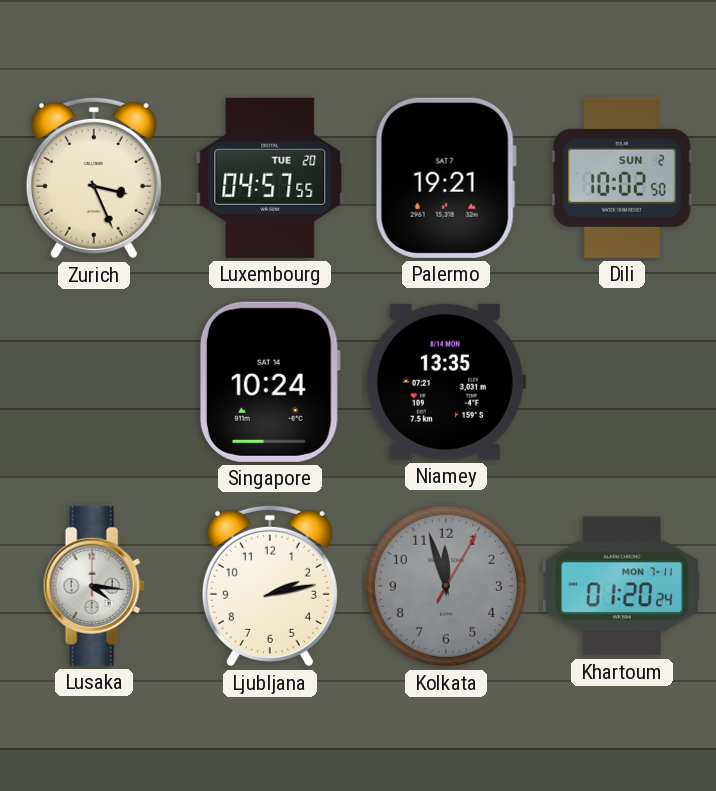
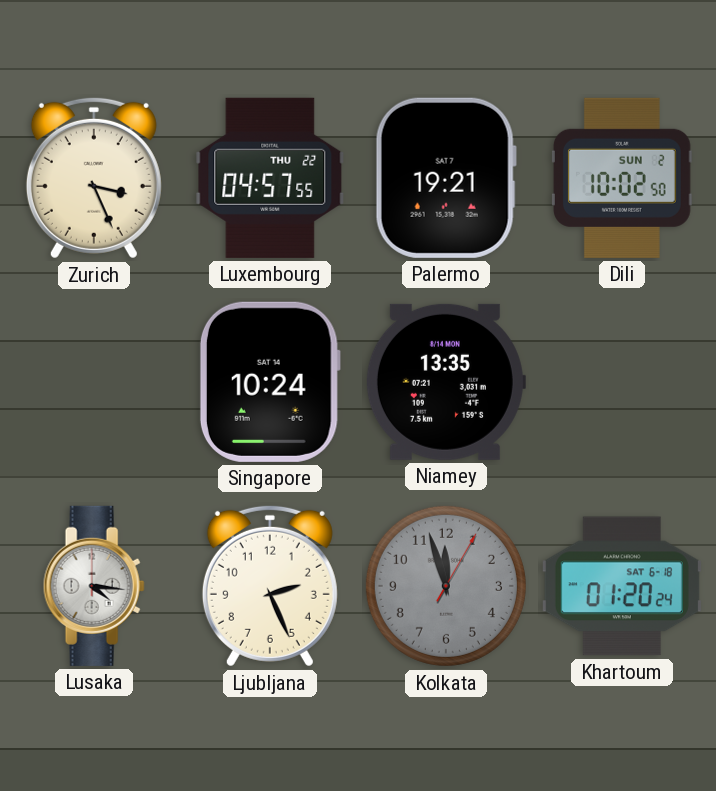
Luxembourg date: TUE 20 -> THU 22
Ljubljana: 2:13 -> 2:26
Khartoum date: MON 7-11 -> SAT 6-18
